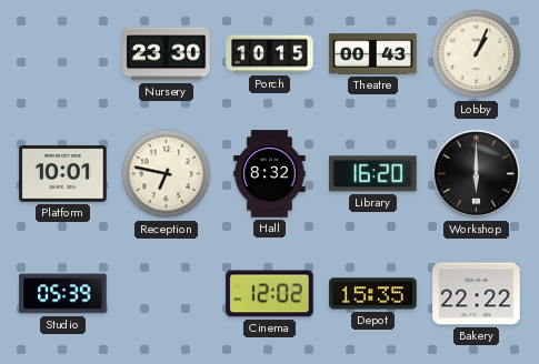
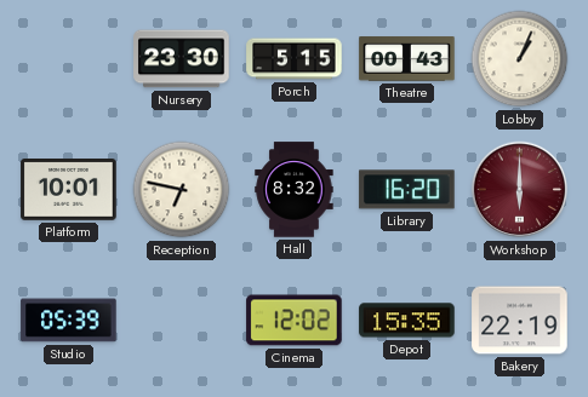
Porch: 10:15 -> 5:15
Workshop dial: black -> burgundy
Bakery: 22:22 -> 22:19
